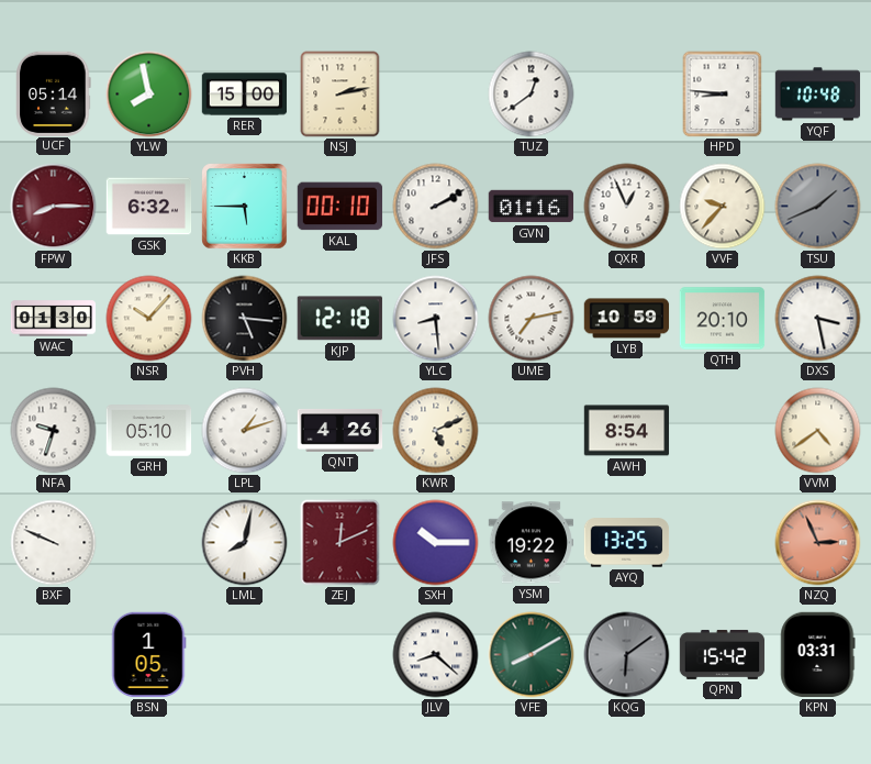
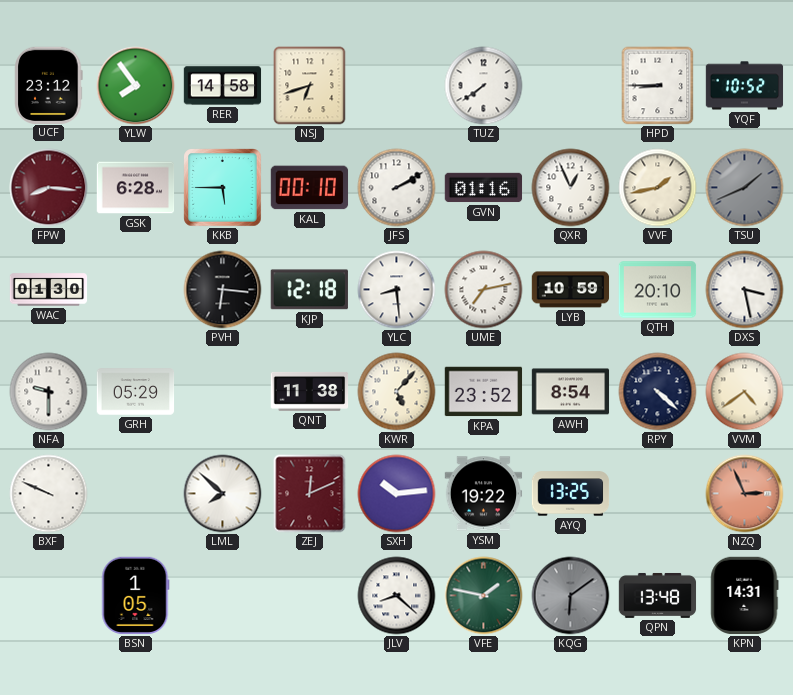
UCF: 05:14 -> 23:12
YLW: 7:58 -> 7:54
RER: 15:00 -> 14:58
NSJ: 2:13 -> 6:42
TUZ: 12:39 -> 7:39
HPD: 8:46 -> 8:45
YQF: 10:48 -> 10:52
FPW: 8:15 -> 8:16
GSK: 6:32 -> 6:28
VVF: 9:37 -> 1:43
NSR: 10:07 -> none
PVH: 5:16 -> 6:16
NFA: 9:33 -> 9:30
GRH: 05:10 -> 05:29
LPL: 1:12 -> none
QNT: 4:26 -> 11:38
KWR: 5:11 -> 5:07
KPA: none -> 23:52
RPY: none -> 4:22
LML: 8:02 -> 7:52
SXH: 10:15 -> 10:14
VFE: 8:10 -> 1:47
QPN: 15:42 -> 13:48
KPN: 03:31 -> 14:31
